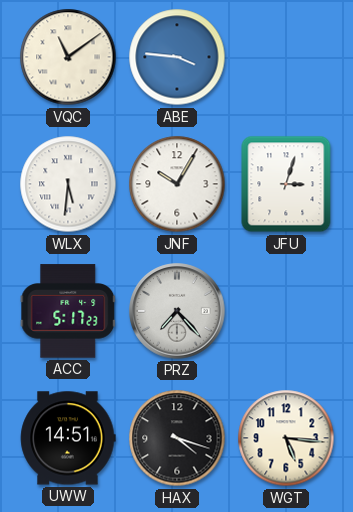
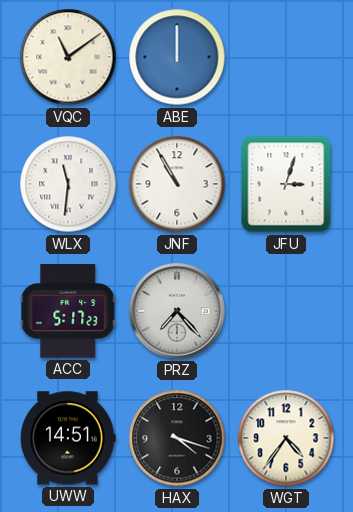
ABE: 3:46 -> 12:00
WLX: 5:31 -> 11:31
JNF: 10:05 -> 10:55
WGT: 5:16 -> 4:36
